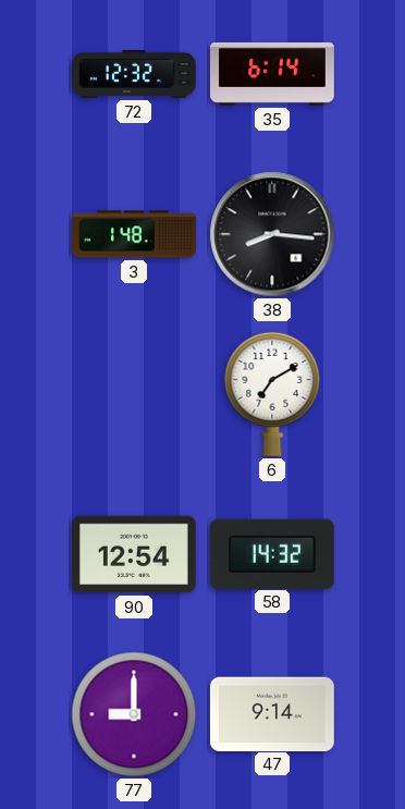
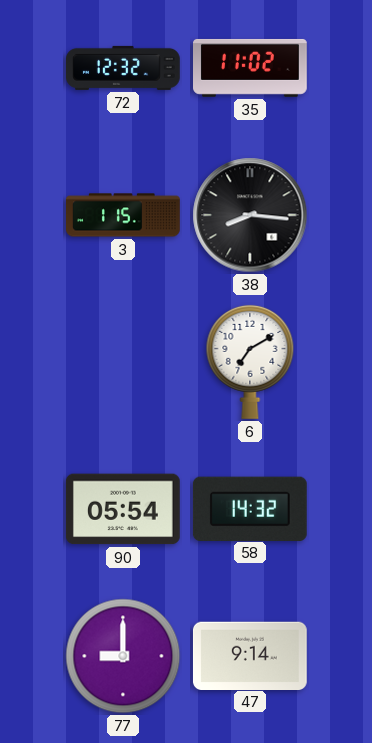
35: 6:14 -> 11:02
3: 1:48 -> 1:15
90: 12:54 -> 05:54
